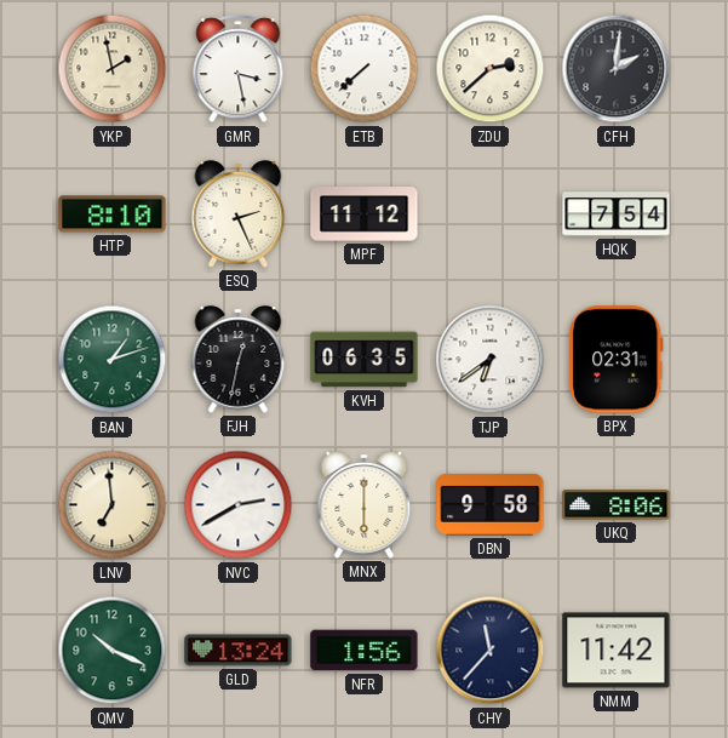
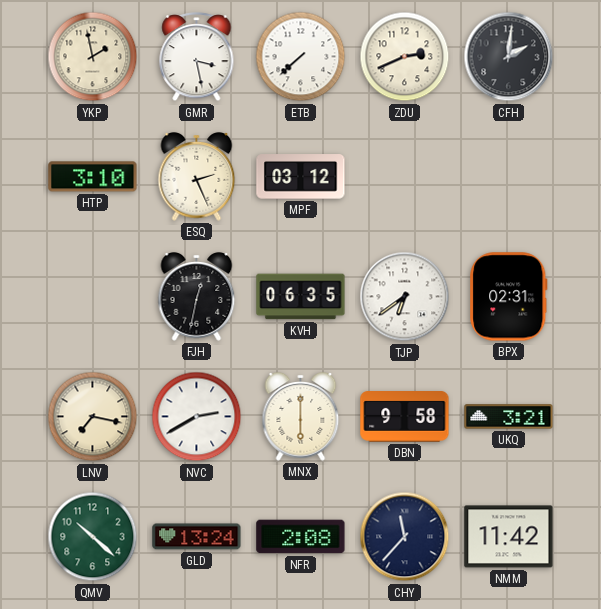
ZDU: 2:38 -> 2:41
HTP: 8:10 -> 3:10
MPF: 11:12 -> 03:12
HQK: 7:54 -> none
BAN: 1:12 -> none
LNV: 6:59 -> 7:17
UKQ: 8:06 -> 3:21
QMV: 10:19 -> 10:22
NFR: 1:56 -> 2:08
